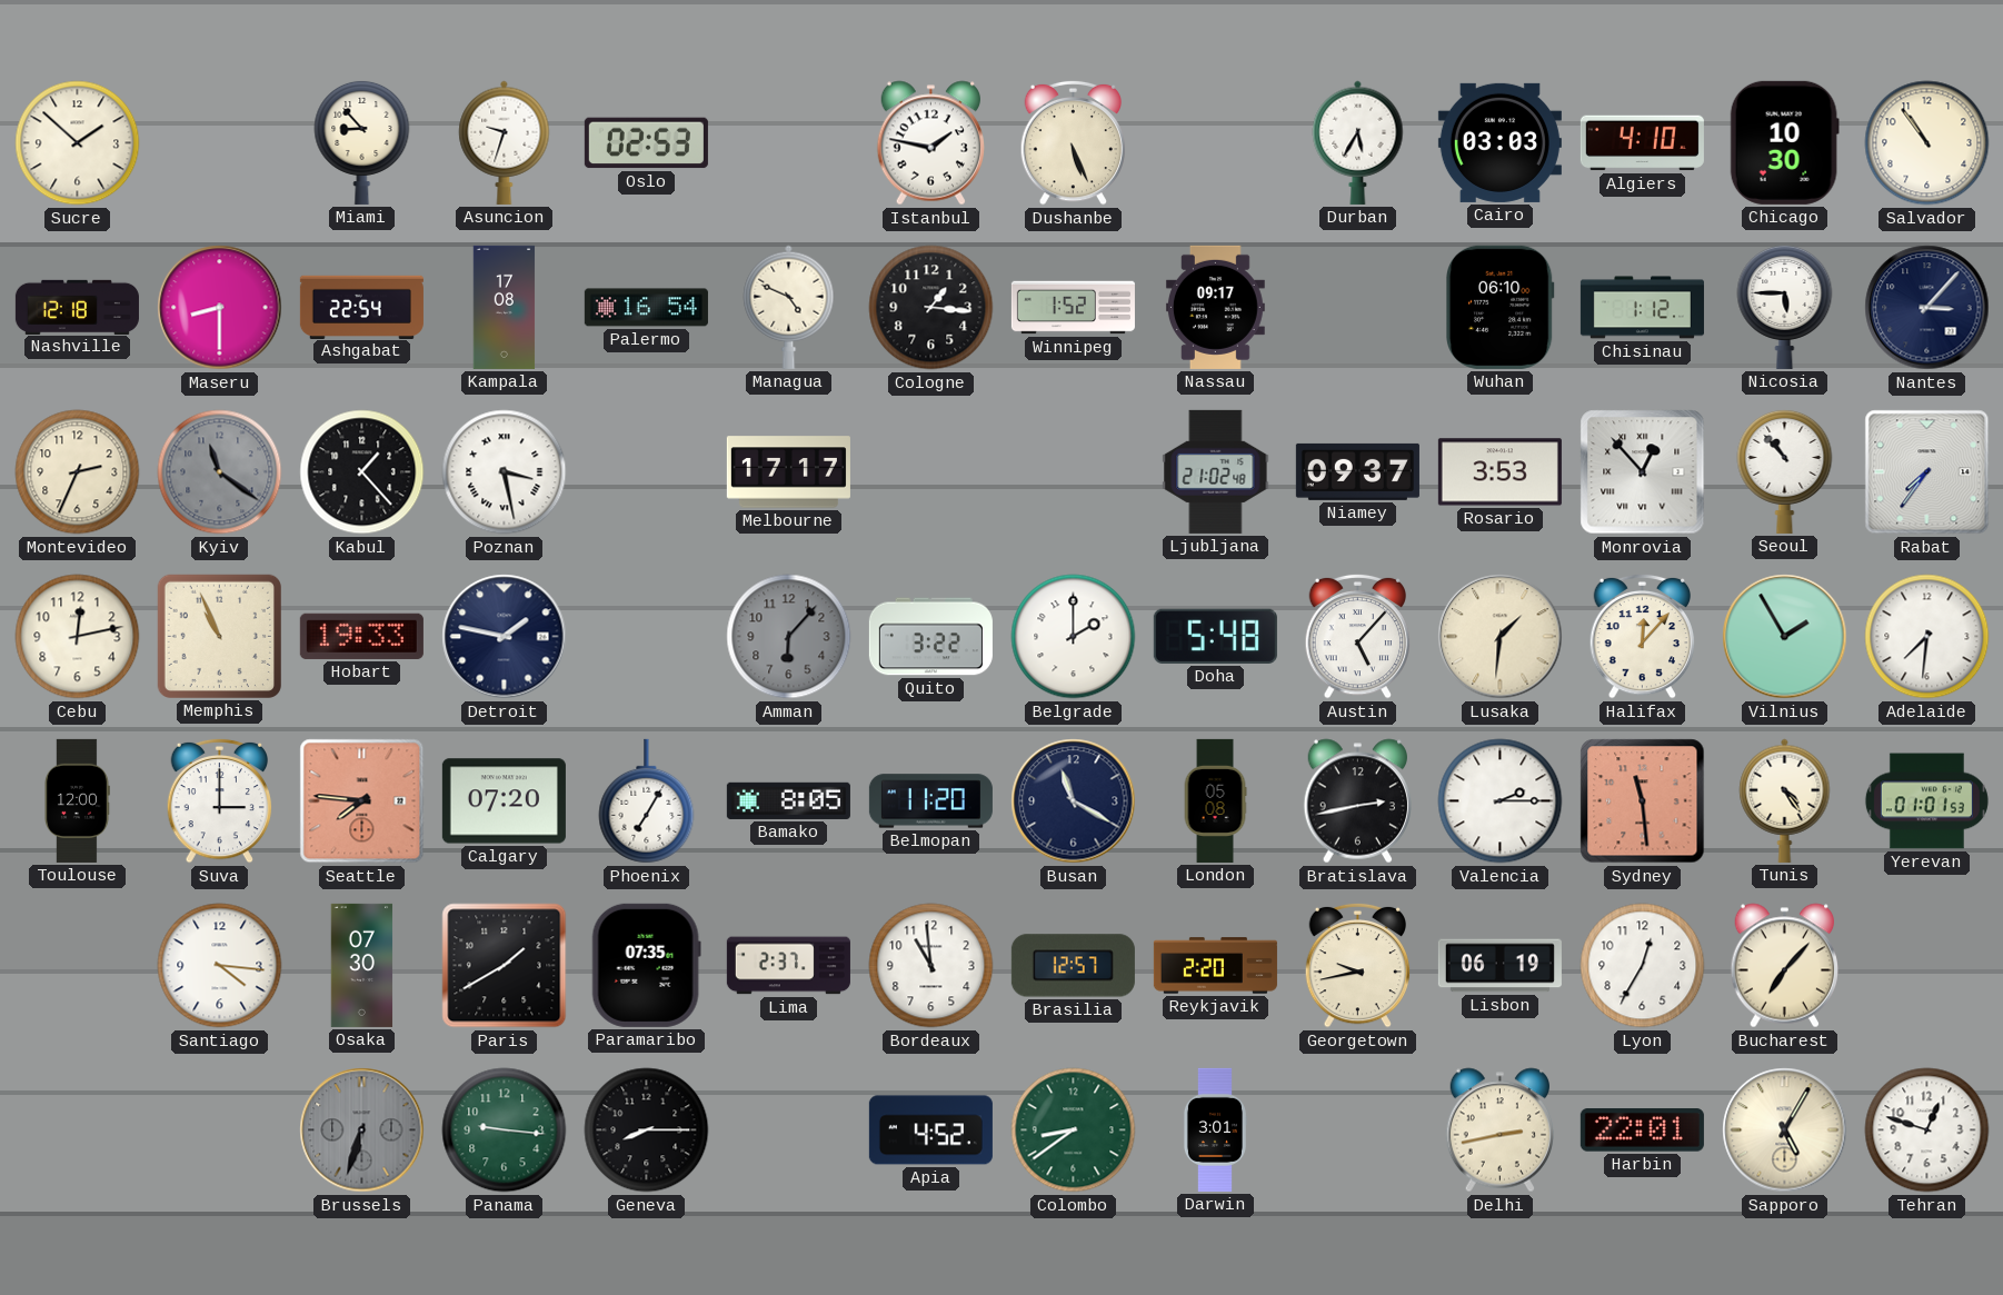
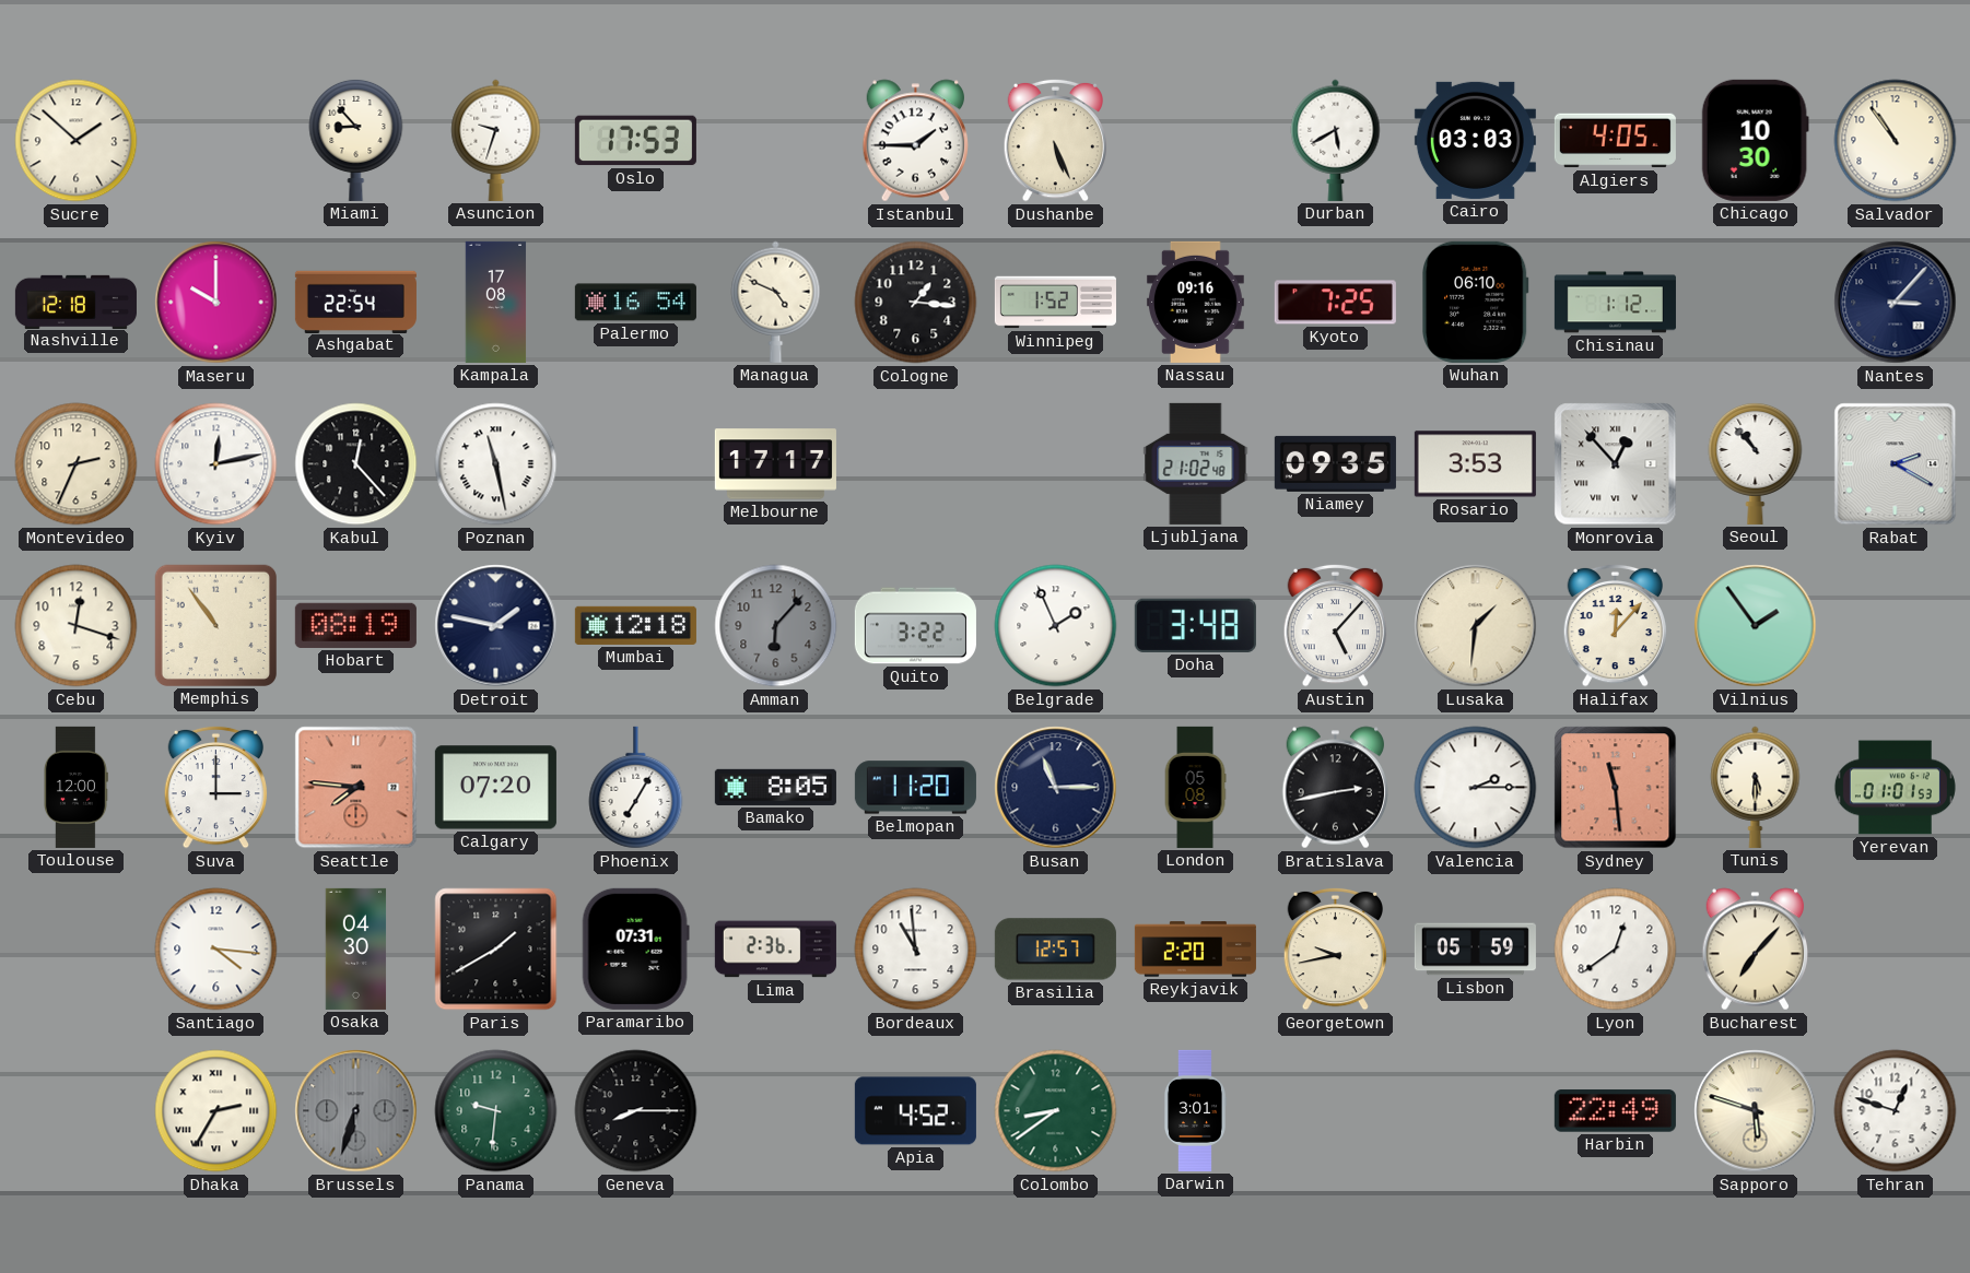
Oslo: 02:53 -> 17:53
Istanbul: 1:47 -> 1:45
Durban: 5:35 -> 5:40
Algiers: 4:10 -> 4:05
Maseru: 8:30 -> 10:00
Nassau: 09:17 -> 09:16
Kyoto: none -> 7:25
Nicosia: 5:45 -> none
Kyiv: 11:21 -> 12:13
Kyiv dial: grey -> white
Kabul: 1:23 -> 12:23
Poznan: 3:28 -> 11:28
Niamey: 09:37 -> 09:35
Rabat: 7:36 -> 2:20
Cebu: 12:13 -> 12:18
Memphis: 10:56 -> 10:54
Hobart: 19:33 -> 08:19
Mumbai: none -> 12:18
Belgrade: 2:00 -> 1:56
Doha: 5:48 -> 3:48
Vilnius: 1:55 -> 1:54
Adelaide: 7:31 -> none
Busan: 11:20 -> 11:15
Tunis: 4:24 -> 5:30
Osaka: 07:30 -> 04:30
Paramaribo: 07:35 -> 07:31
Lima: 2:37 -> 2:36
Lisbon: 06:19 -> 05:59
Lyon: 12:35 -> 12:39
Dhaka: none -> 2:35
Panama: 9:16 -> 9:31
Delhi: 2:43 -> none
Harbin: 22:01 -> 22:49
Sapporo: 5:05 -> 5:48
